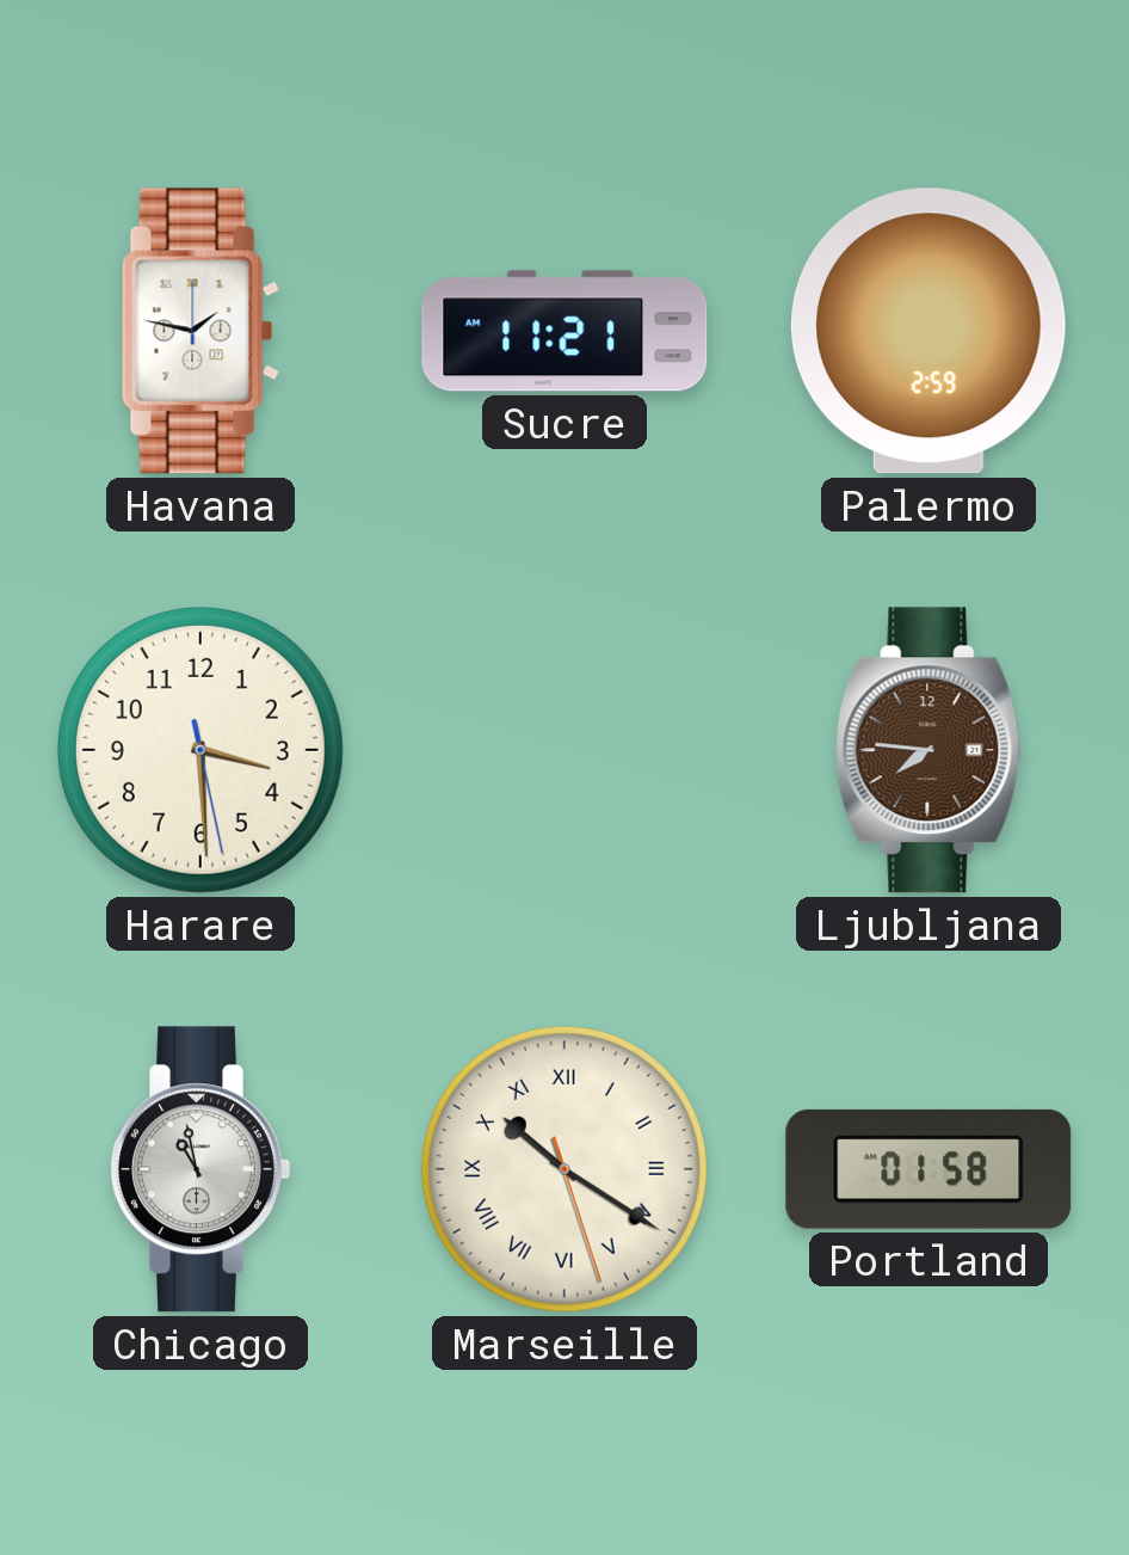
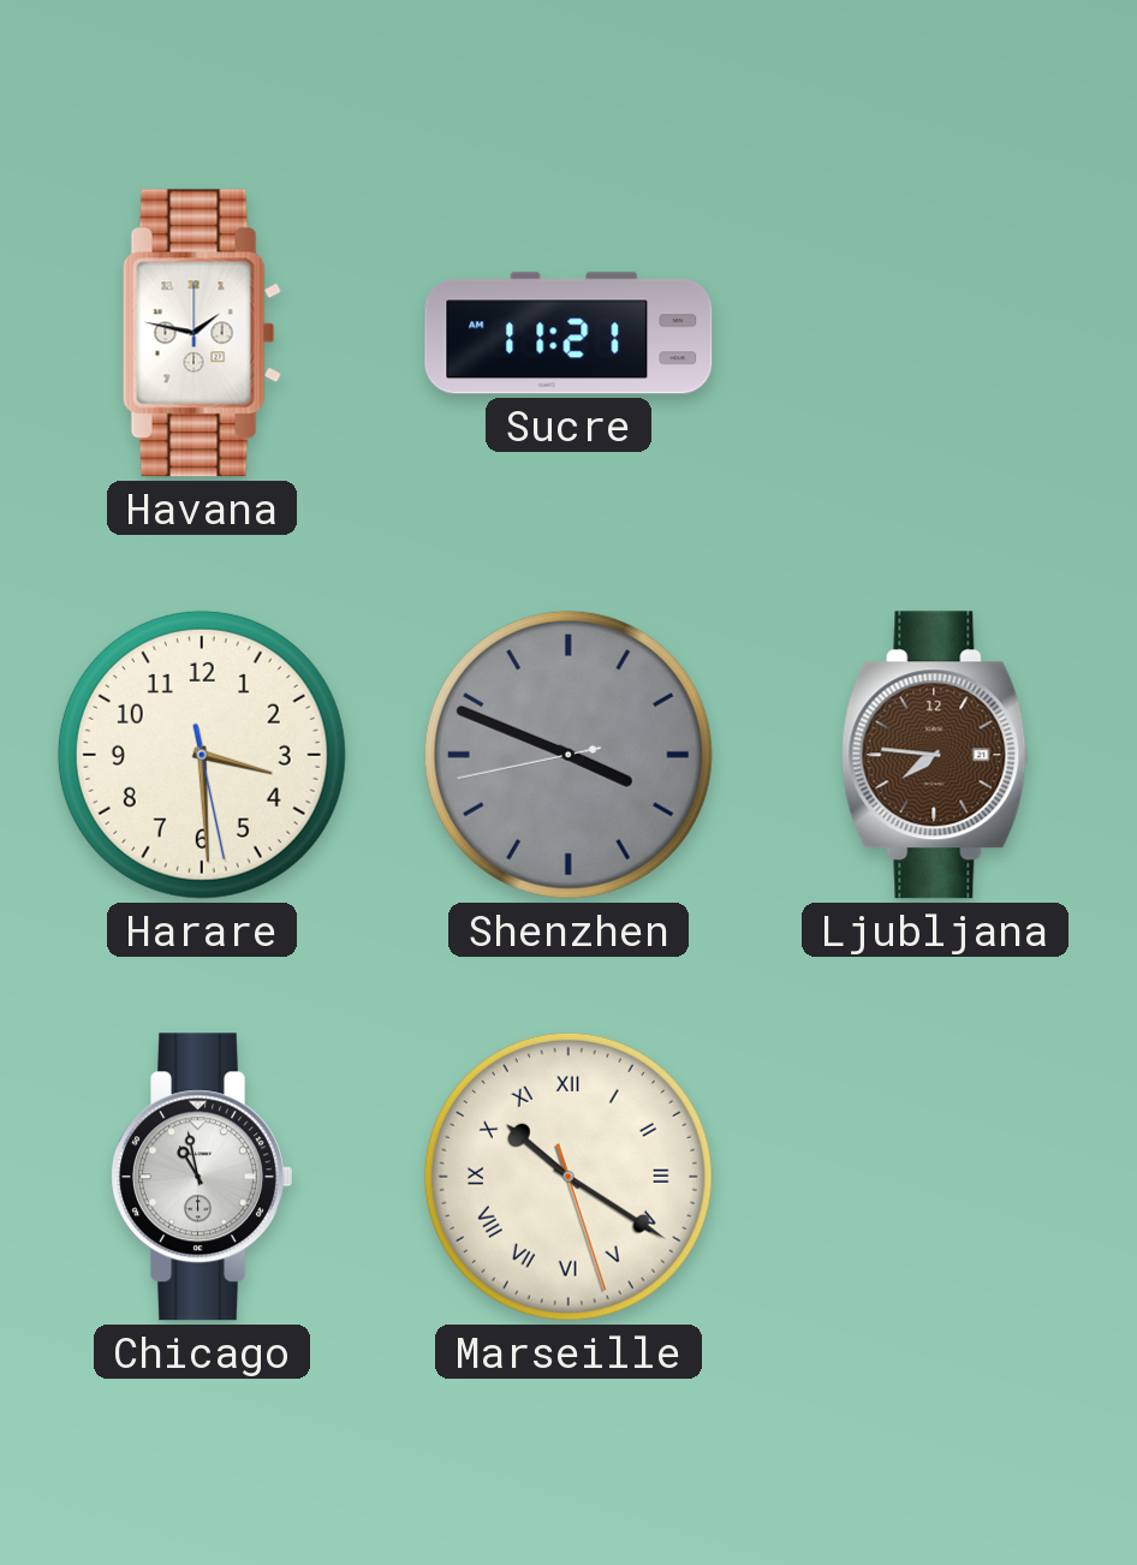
Palermo: 2:59 -> none
Shenzhen: none -> 3:48
Portland: 01:58 -> none
